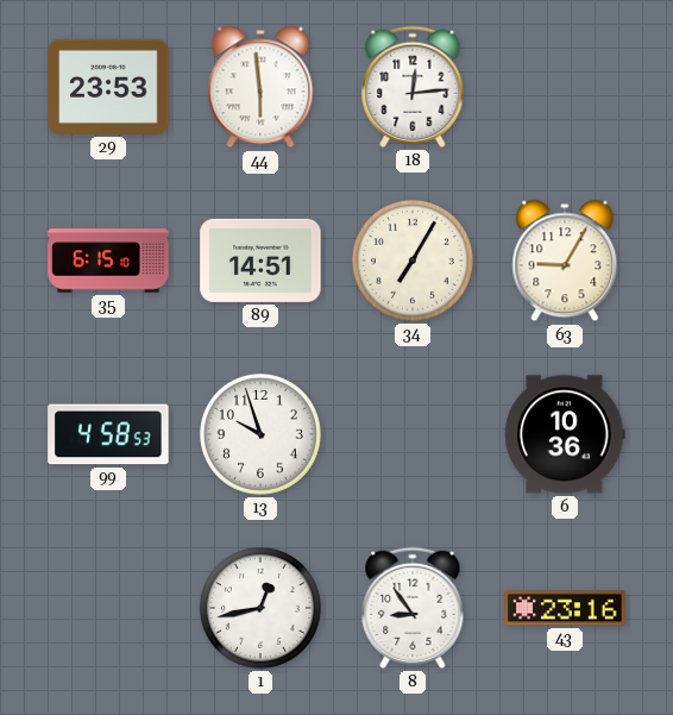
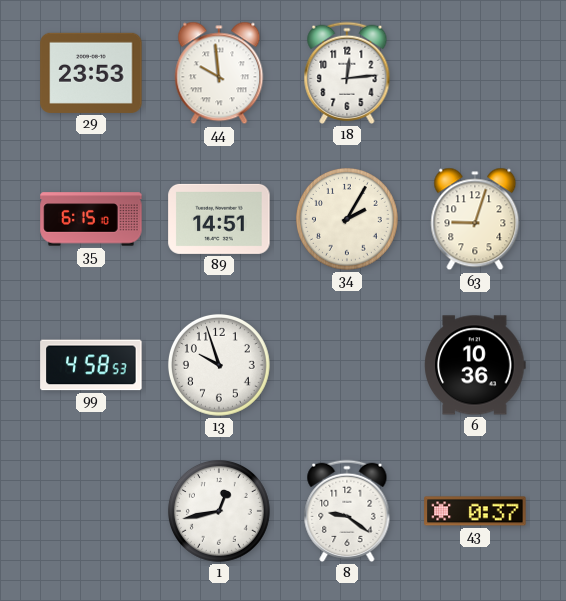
44: 5:59 -> 9:59
34: 7:05 -> 2:05
63: 9:05 -> 9:03
8: 8:54 -> 9:21
43: 23:16 -> 0:37
